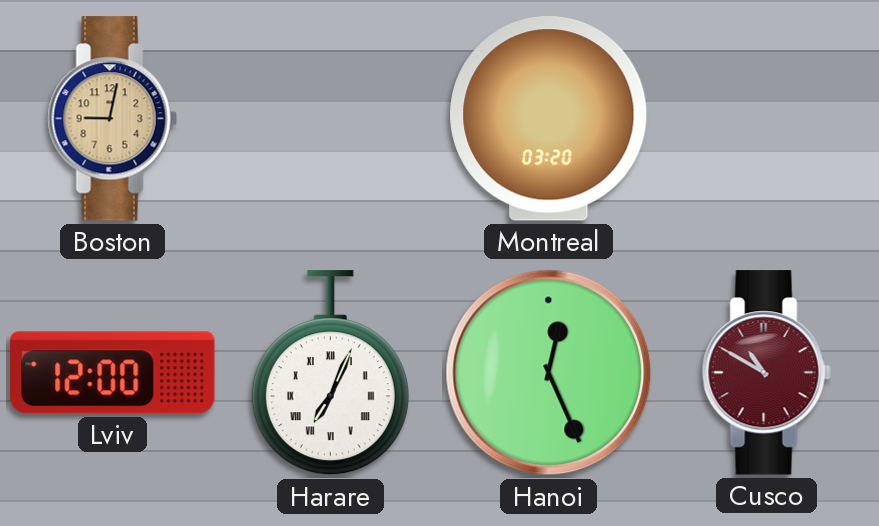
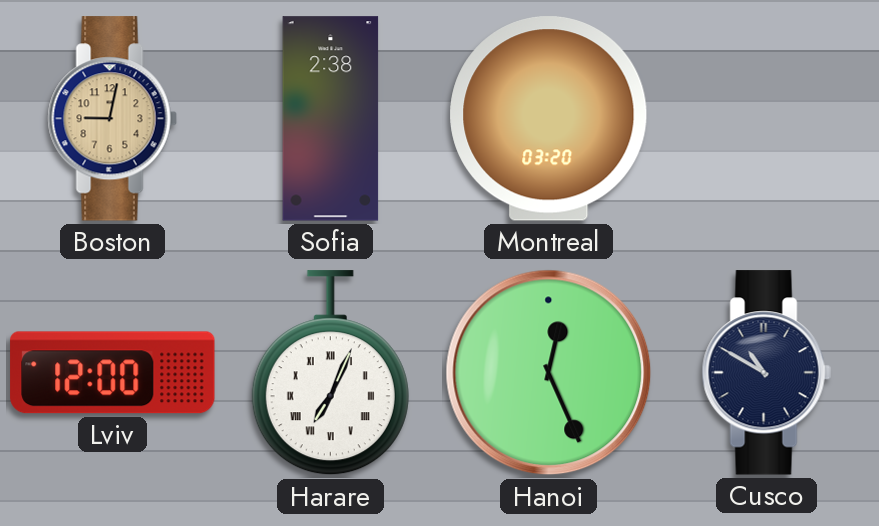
Sofia: none -> 2:38
Cusco dial: burgundy -> navy
